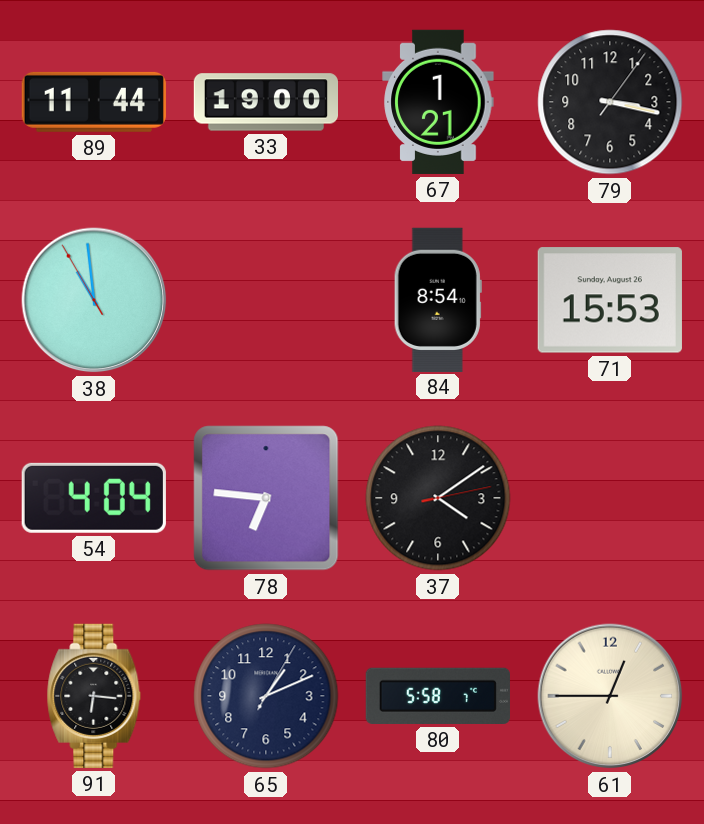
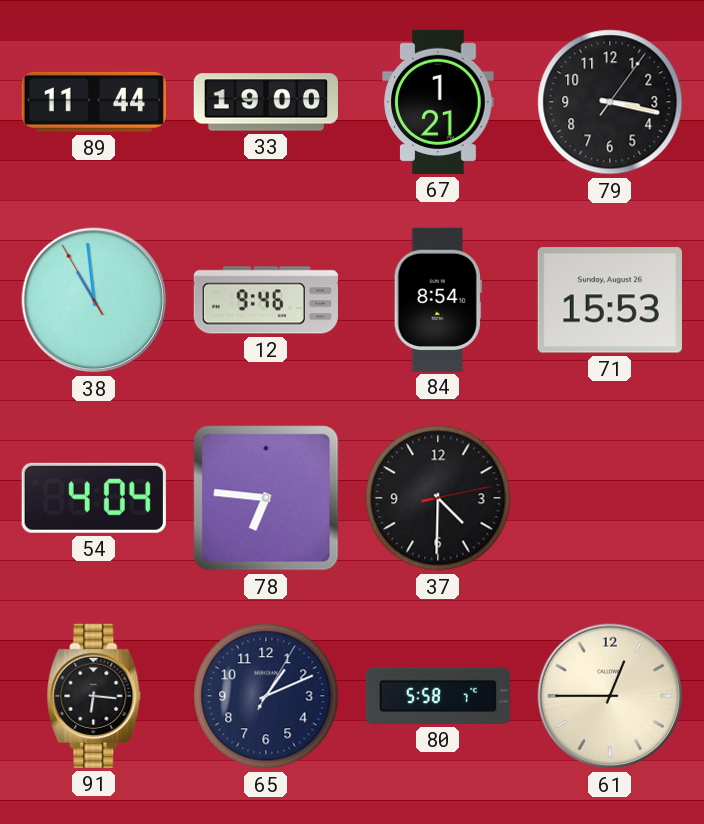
12: none -> 9:46
37: 4:09 -> 4:30
